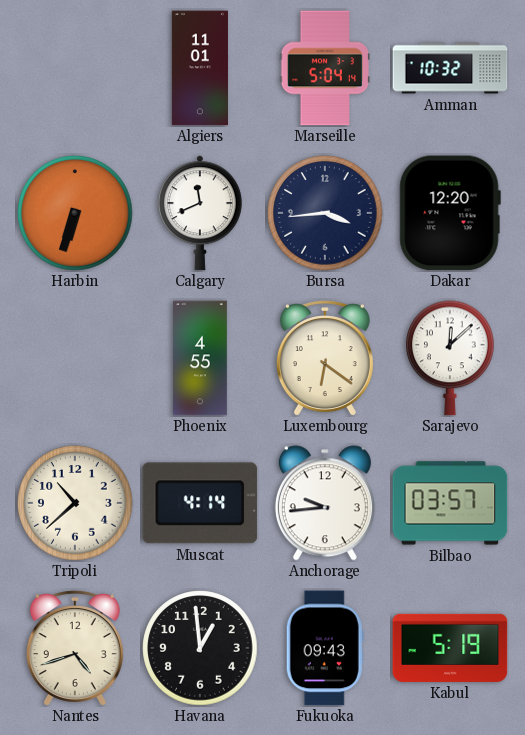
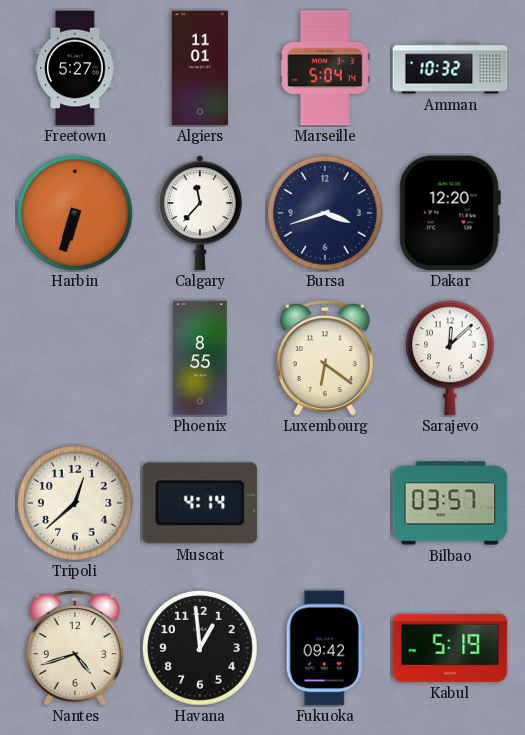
Freetown: none -> 5:27
Calgary: 11:41 -> 11:37
Bursa: 3:44 -> 3:42
Phoenix: 4:55 -> 8:55
Tripoli: 10:38 -> 12:38
Anchorage: 9:44 -> none
Fukuoka: 09:43 -> 09:42
